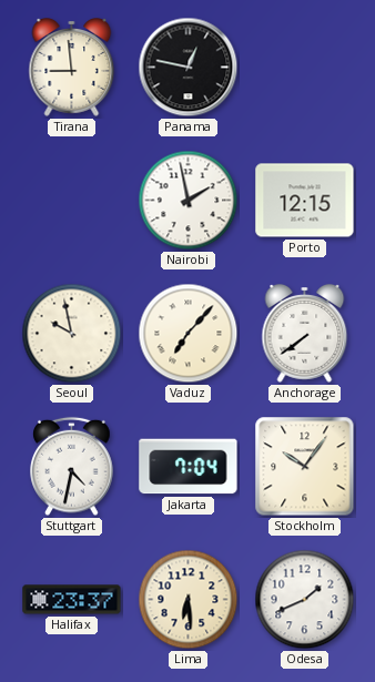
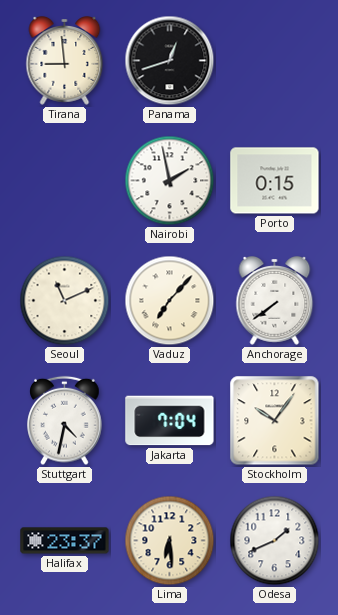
Panama: 12:47 -> 12:42
Porto: 12:15 -> 0:15
Seoul: 9:58 -> 11:11
